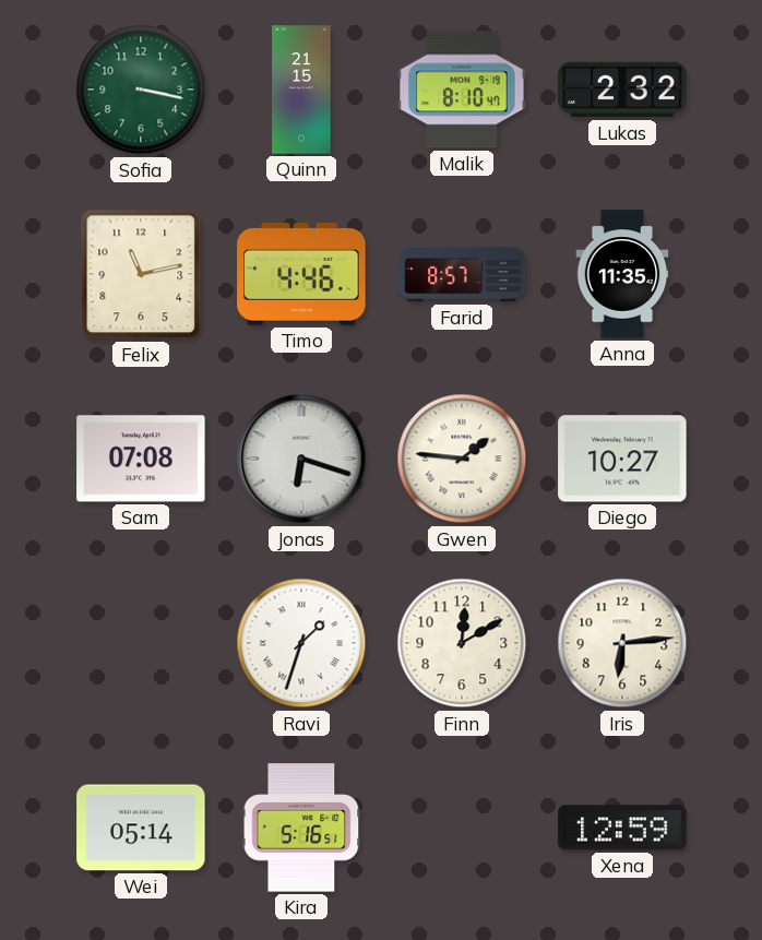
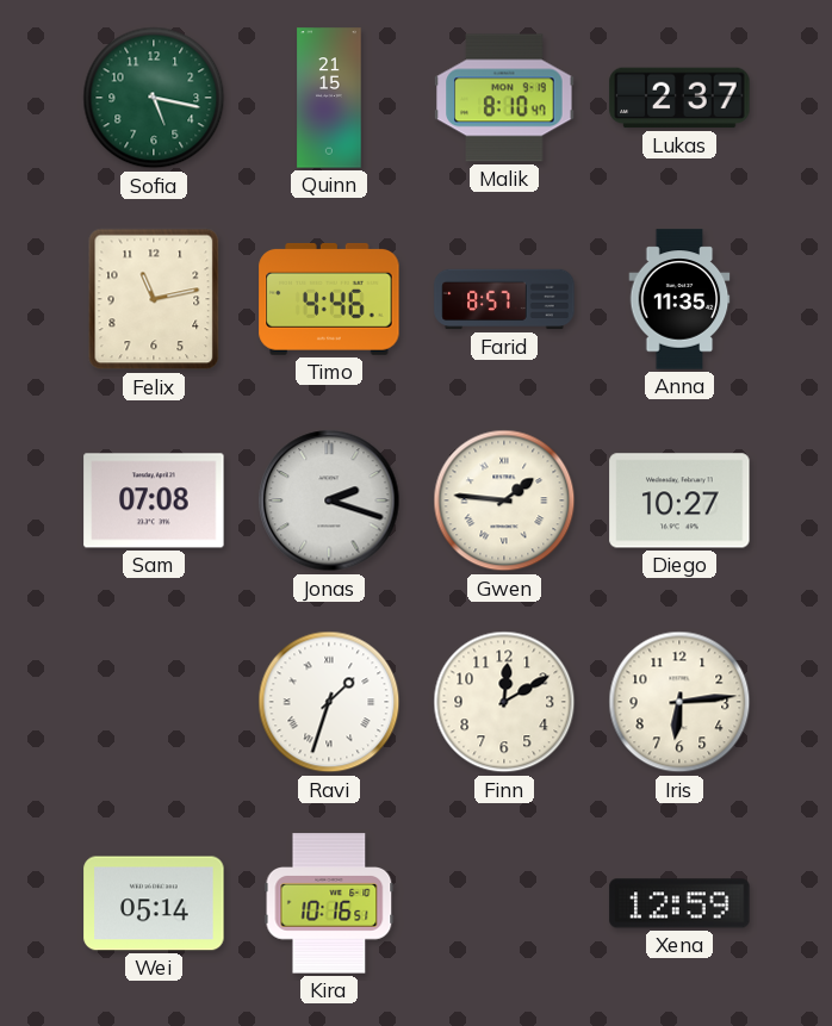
Sofia: 3:17 -> 5:17
Lukas: 2:32 -> 2:37
Jonas: 6:18 -> 2:18
Kira: 5:16 -> 10:16
